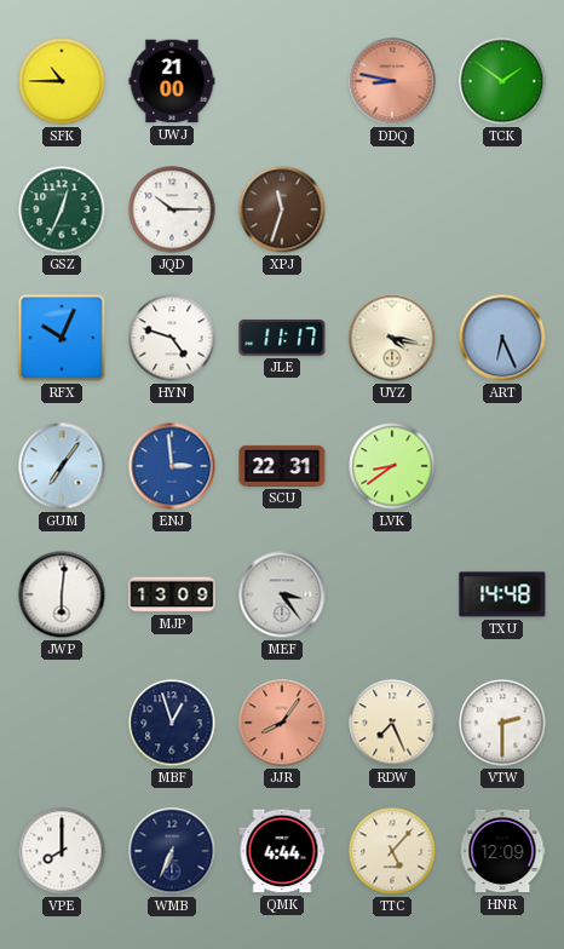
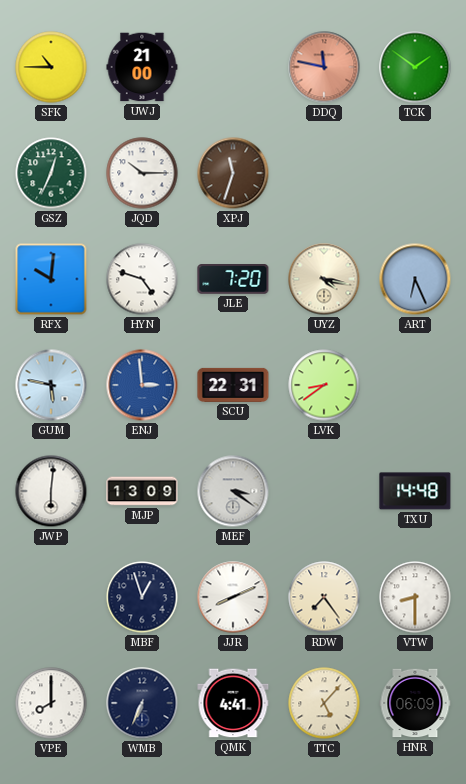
DDQ: 8:47 -> 11:47
RFX: 10:04 -> 10:01
JLE: 11:17 -> 7:20
GUM: 7:06 -> 5:47
MEF: 3:24 -> 3:21
JJR: 8:06 -> 8:11
JJR dial: salmon -> white
RDW: 7:26 -> 7:24
VTW: 2:30 -> 8:30
QMK: 4:44 -> 4:41
HNR: 12:09 -> 06:09
